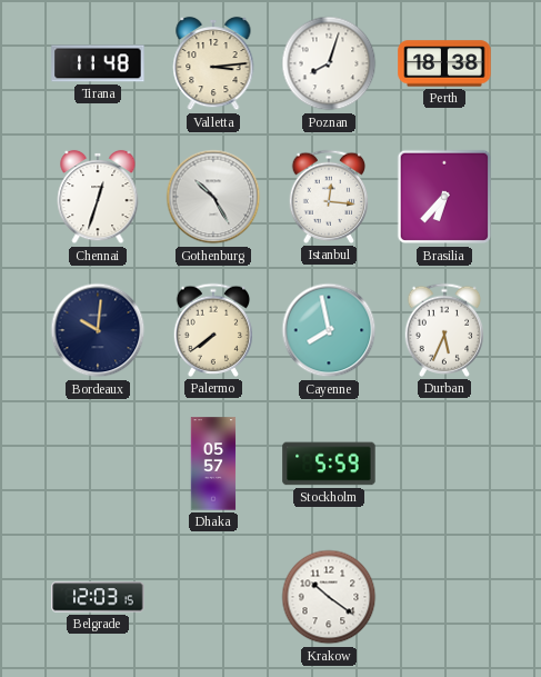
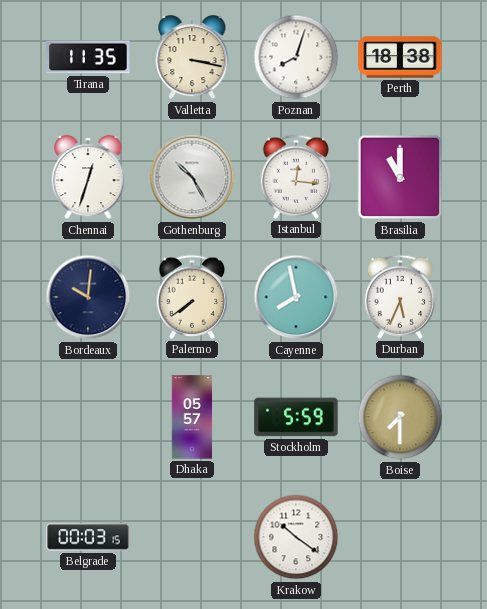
Tirana: 11:48 -> 11:35
Valletta: 3:14 -> 3:17
Brasilia: 6:37 -> 11:00
Boise: none -> 7:30
Belgrade: 12:03 -> 00:03
